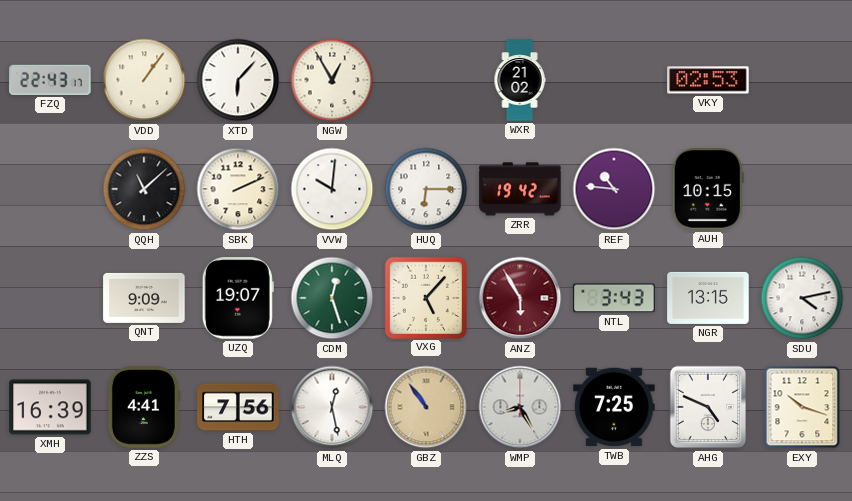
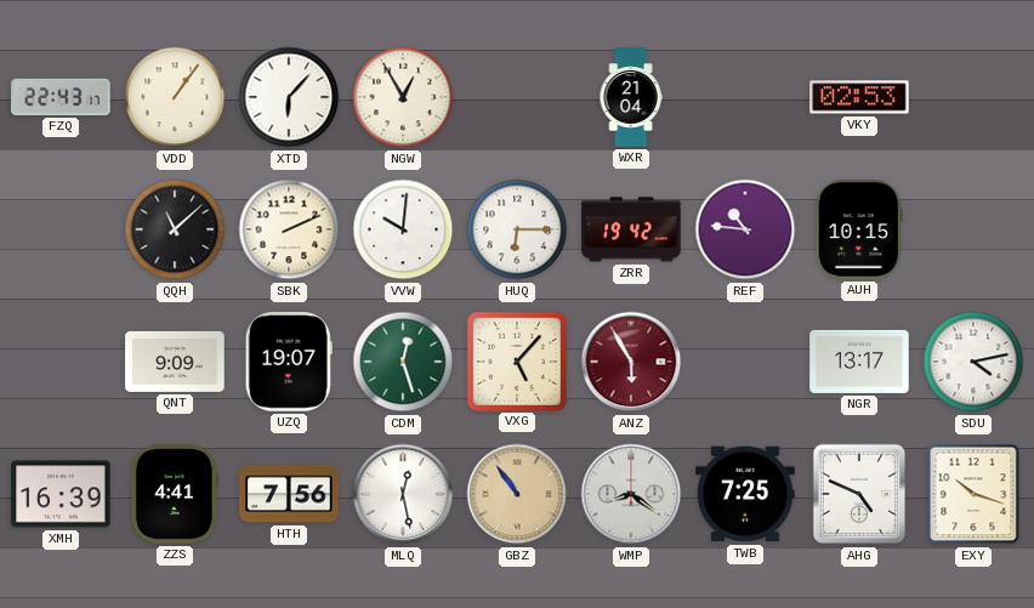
WXR: 21:02 -> 21:04
NTL: 3:43 -> none
NGR: 13:15 -> 13:17
WMP: 8:25 -> 8:21
